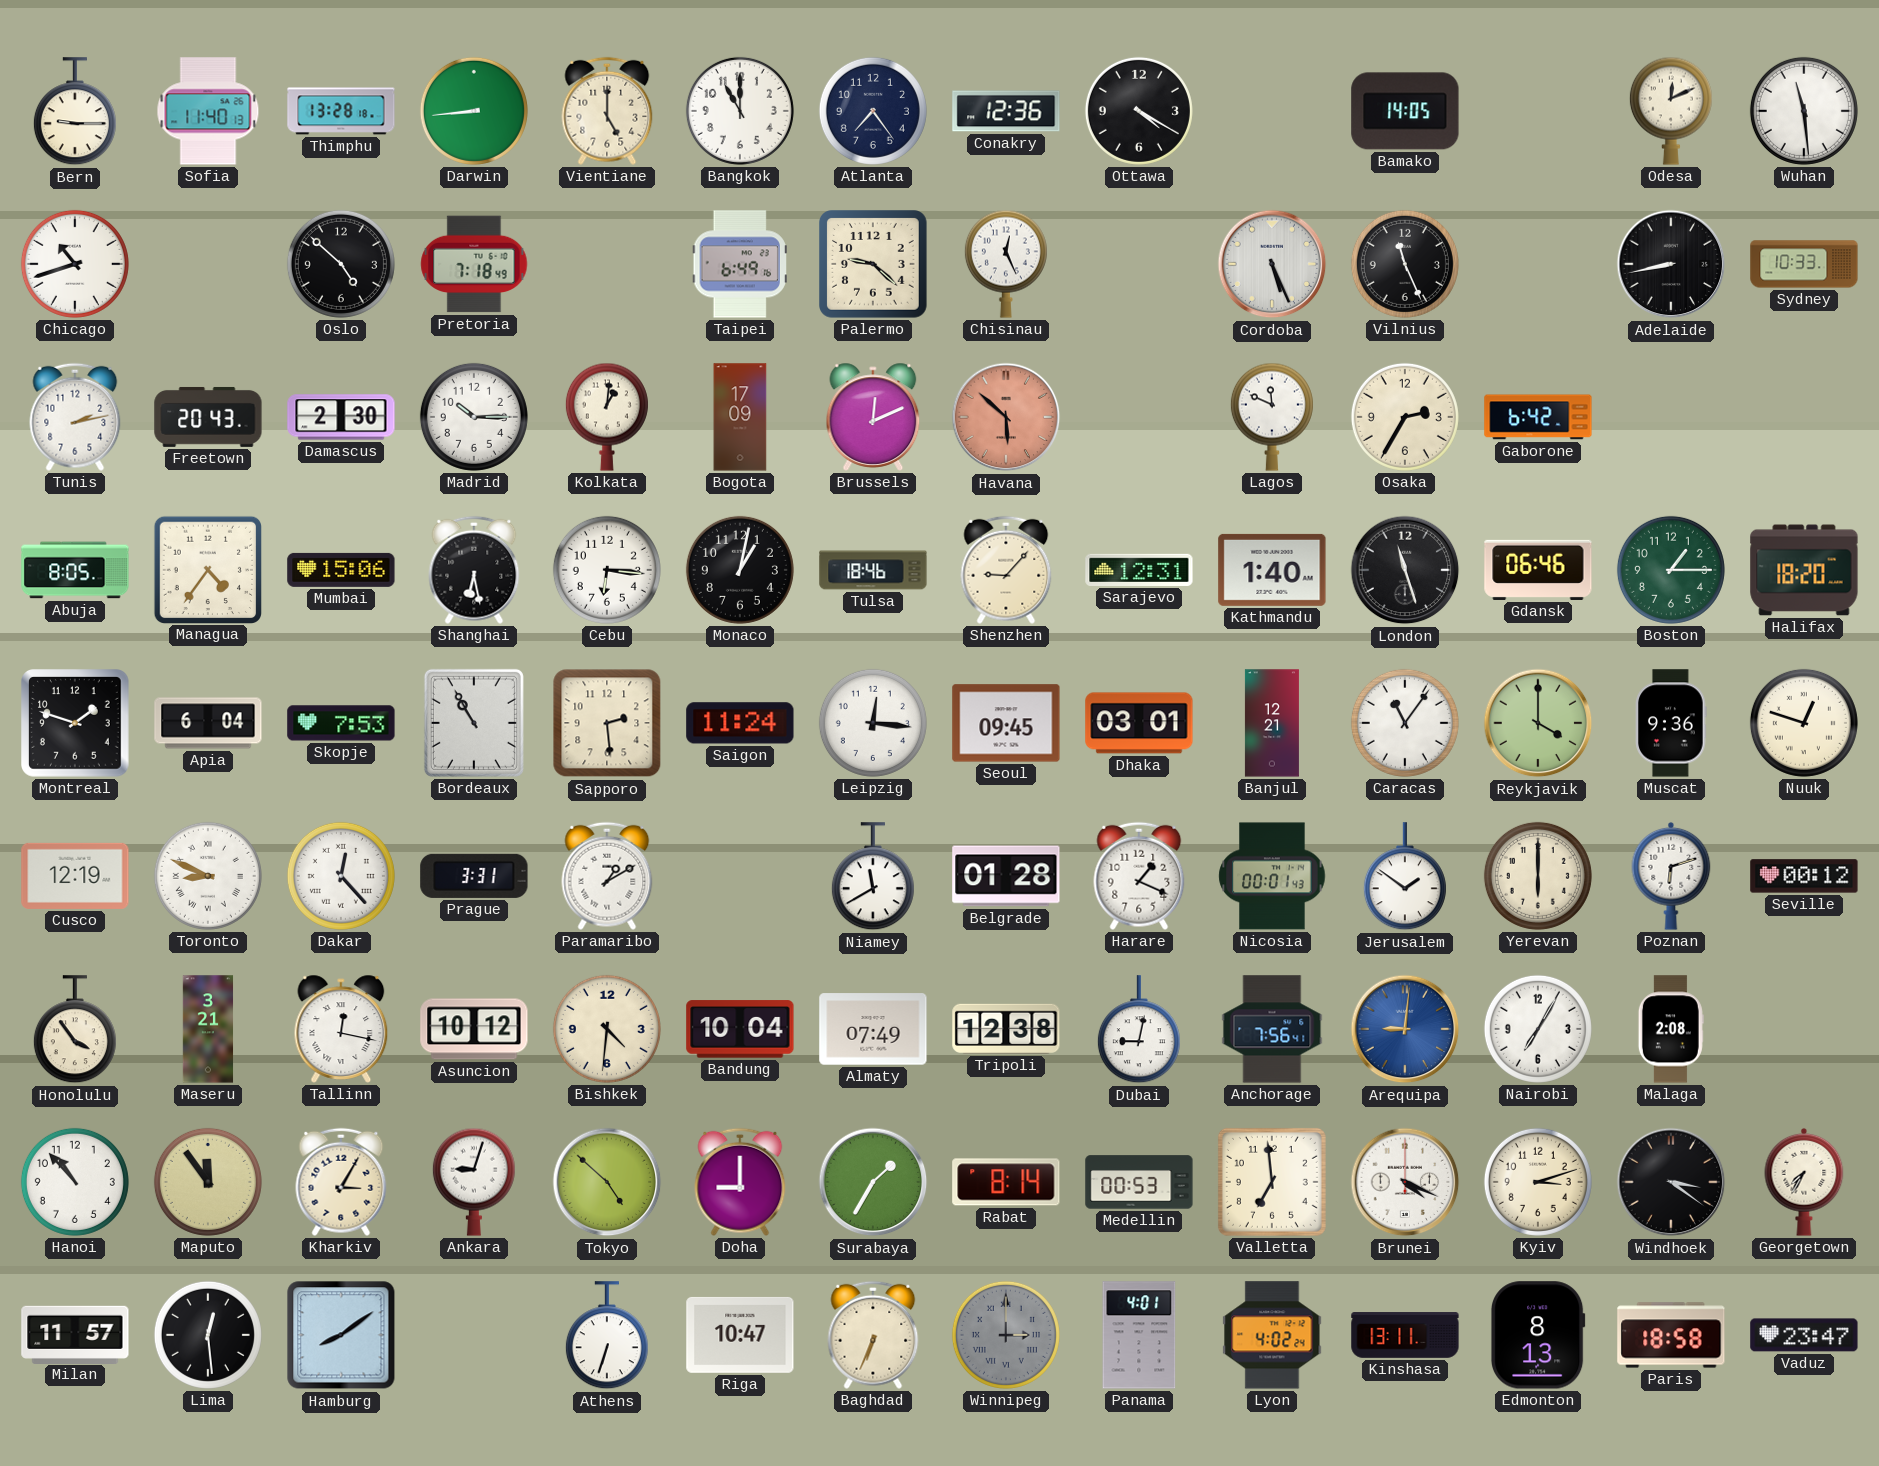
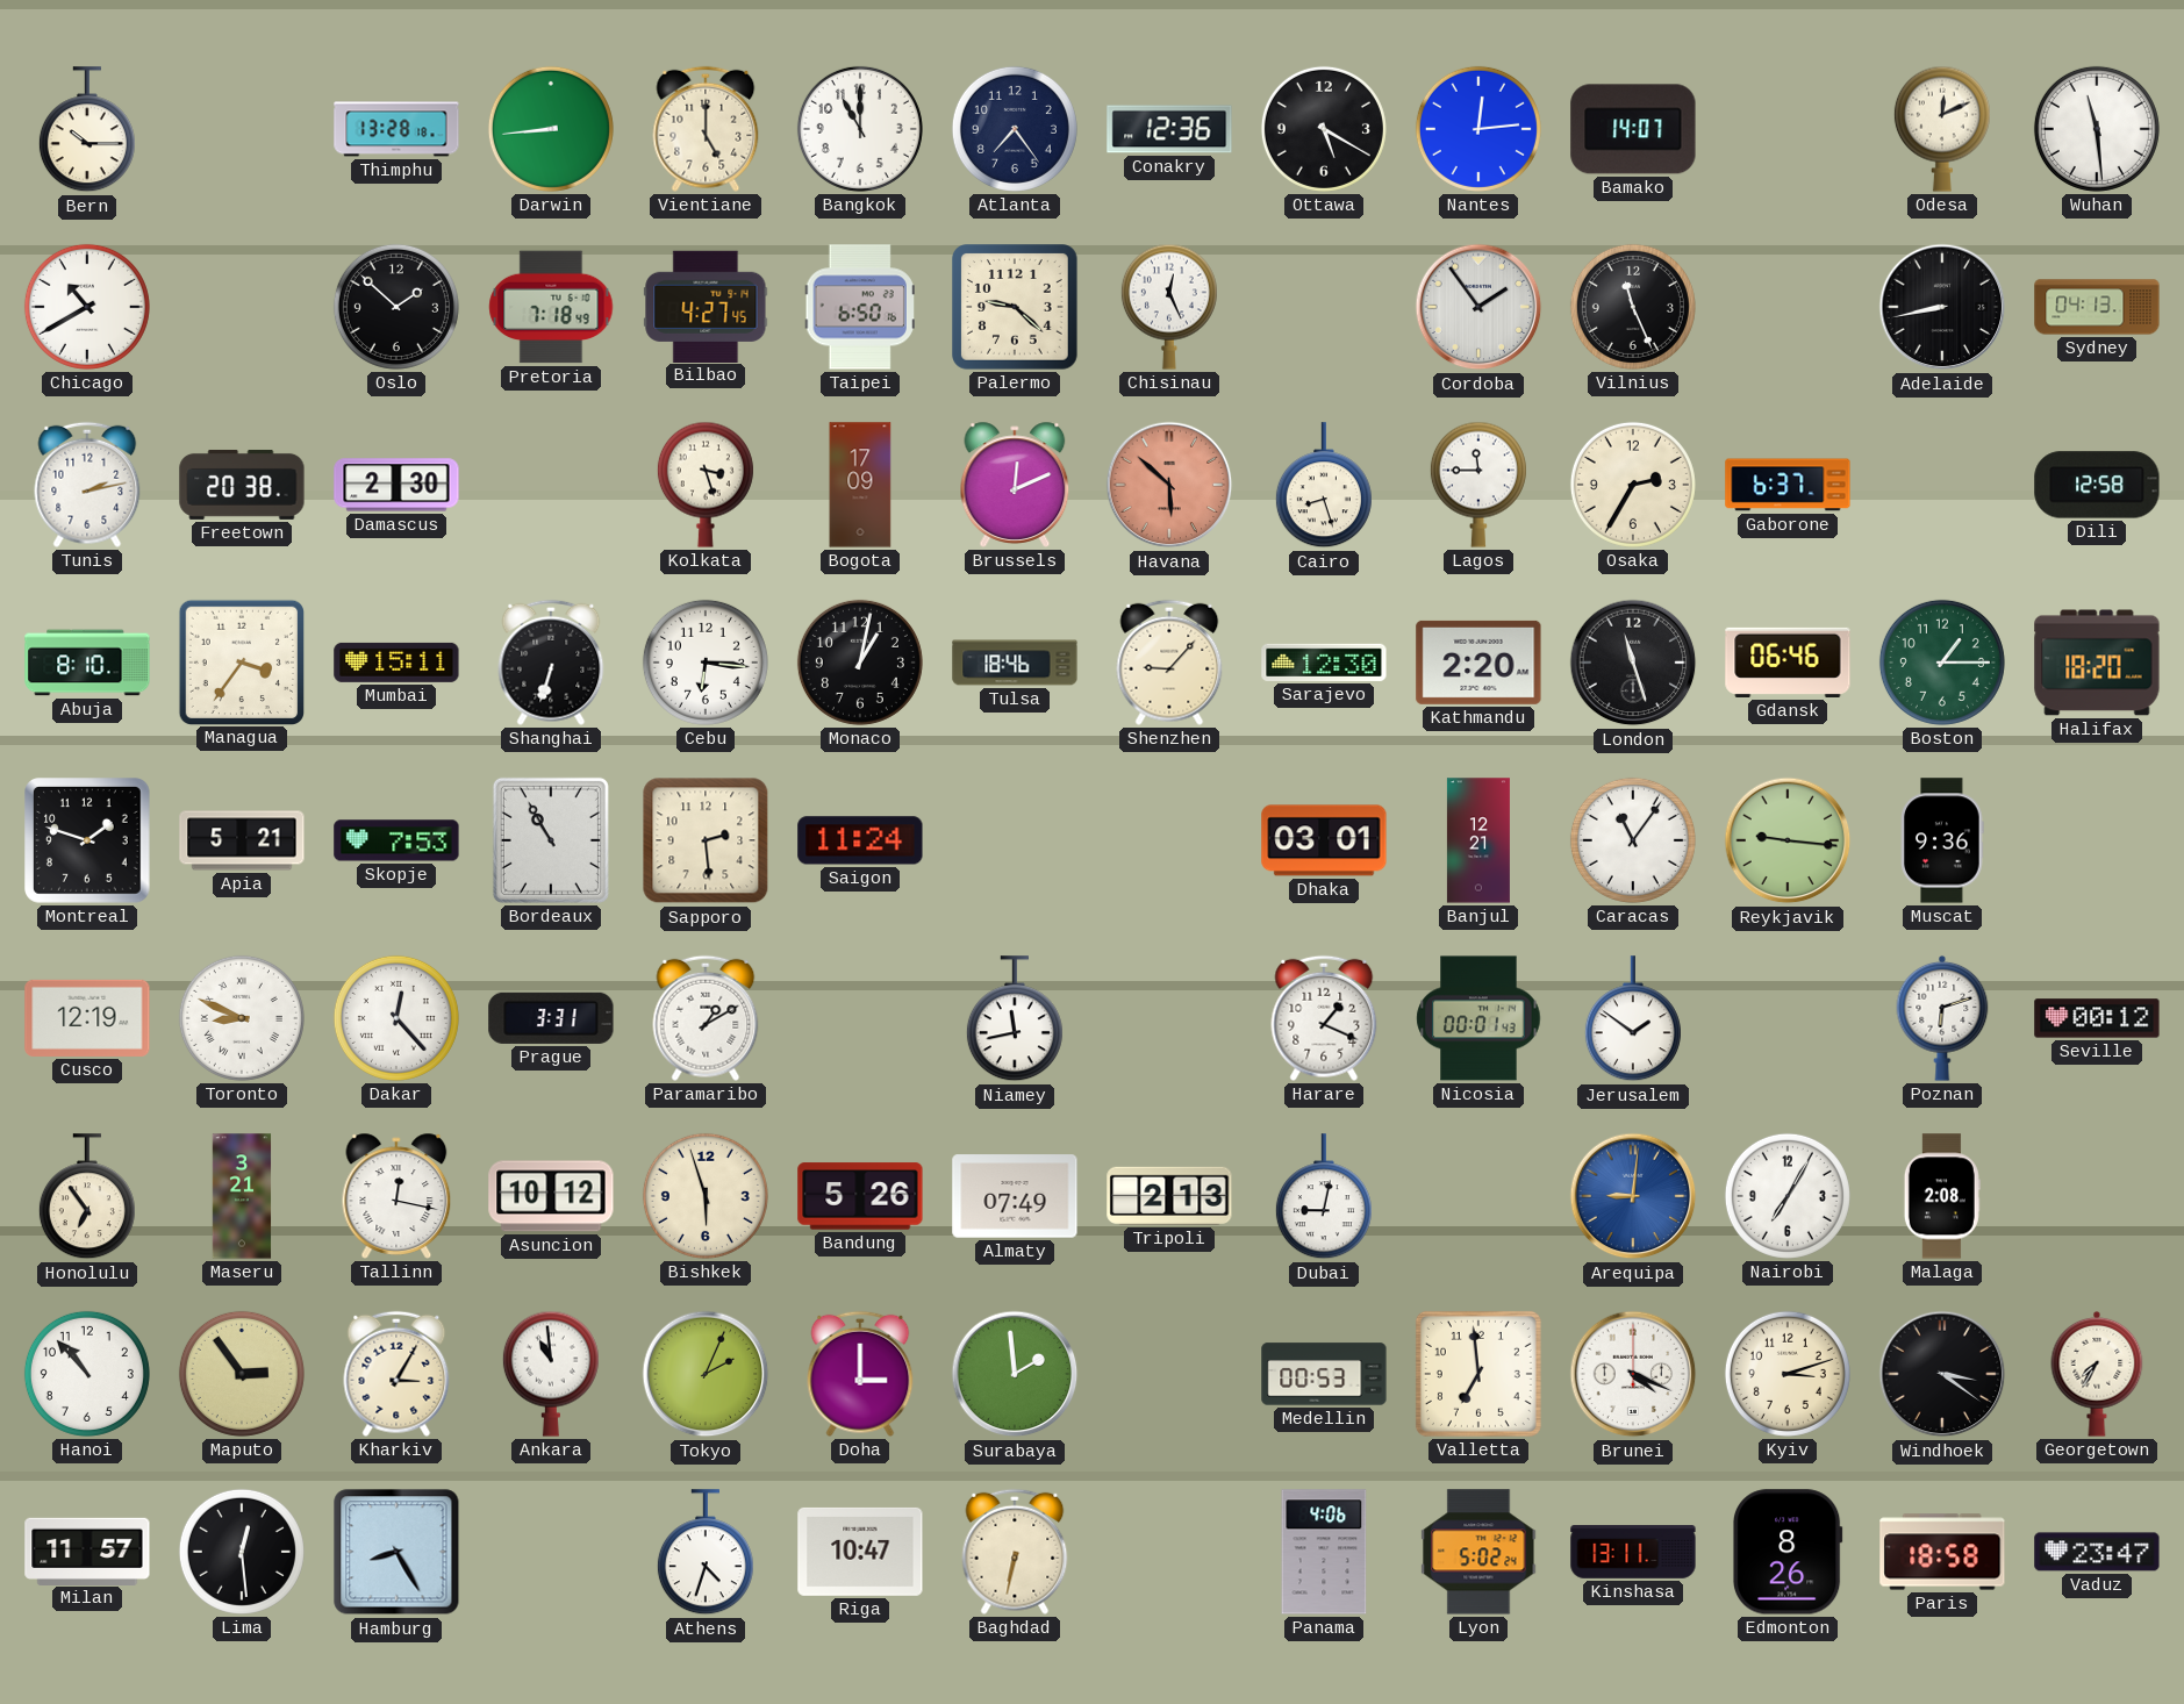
Bern: 9:15 -> 10:15
Sofia: 11:40 -> none
Ottawa: 4:20 -> 5:20
Nantes: none -> 12:14
Bamako: 14:05 -> 14:07
Chicago: 10:42 -> 10:40
Oslo: 4:52 -> 1:52
Bilbao: none -> 4:27
Taipei: 6:49 -> 6:50
Cordoba: 5:26 -> 1:54
Sydney: 10:33 -> 04:13
Freetown: 20:43 -> 20:38
Madrid: 10:15 -> none
Kolkata: 1:01 -> 3:27
Cairo: none -> 8:27
Lagos: 11:49 -> 11:45
Gaborone: 6:42 -> 6:37
Dili: none -> 12:58
Abuja: 8:05 -> 8:10
Managua: 4:36 -> 3:36
Mumbai: 15:06 -> 15:11
Shanghai: 6:28 -> 6:33
Sarajevo: 12:31 -> 12:30
Kathmandu: 1:40 -> 2:20
Apia: 6:04 -> 5:21
Leipzig: 12:16 -> none
Seoul: 09:45 -> none
Reykjavik: 4:00 -> 9:16
Nuuk: 12:48 -> none
Niamey: 11:40 -> 11:43
Belgrade: 01:28 -> none
Yerevan: 6:00 -> none
Honolulu: 3:54 -> 6:54
Bishkek: 4:31 -> 5:57
Bandung: 10:04 -> 5:26
Tripoli: 12:38 -> 2:13
Anchorage: 7:56 -> none
Maputo: 11:54 -> 2:54
Ankara: 9:03 -> 10:59
Tokyo: 4:52 -> 2:04
Doha: 9:00 -> 3:00
Surabaya: 1:35 -> 1:59
Rabat: 8:14 -> none
Hamburg: 8:09 -> 8:25
Athens: 6:33 -> 4:33
Baghdad: 6:34 -> 6:32
Winnipeg: 3:00 -> none
Panama: 4:01 -> 4:06
Lyon: 4:02 -> 5:02
Edmonton: 8:13 -> 8:26
